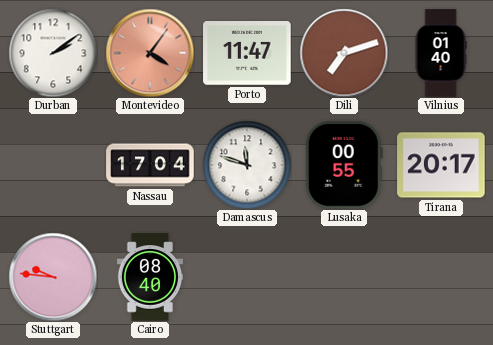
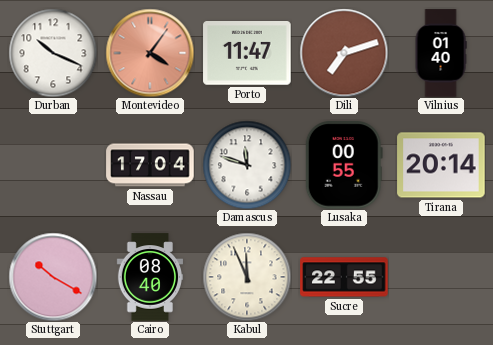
Durban: 2:09 -> 10:19
Tirana: 20:17 -> 20:14
Stuttgart: 9:46 -> 10:20
Kabul: none -> 11:56
Sucre: none -> 22:55
